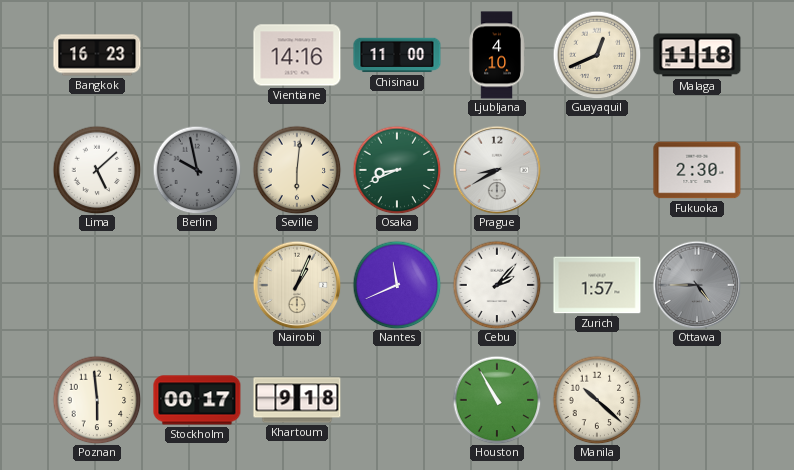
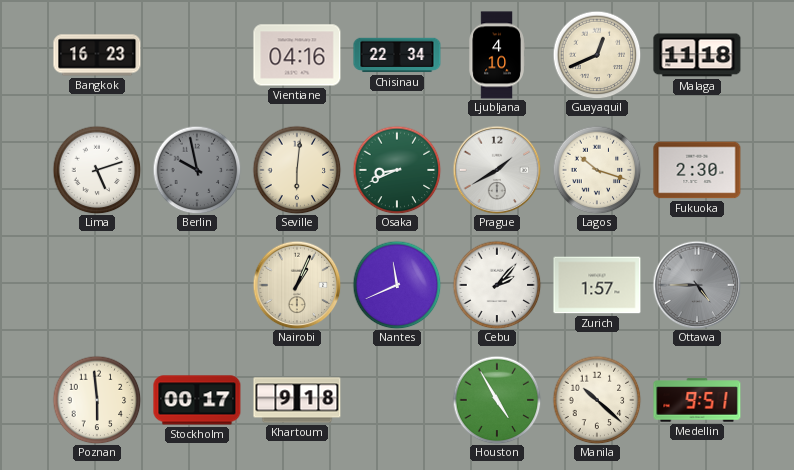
Vientiane: 14:16 -> 04:16
Chisinau: 11:00 -> 22:34
Lima: 5:08 -> 5:12
Prague: 8:40 -> 1:40
Lagos: none -> 10:18
Houston: 10:55 -> 4:55
Medellin: none -> 9:51
